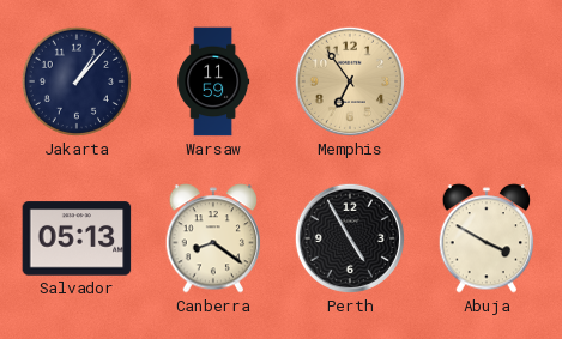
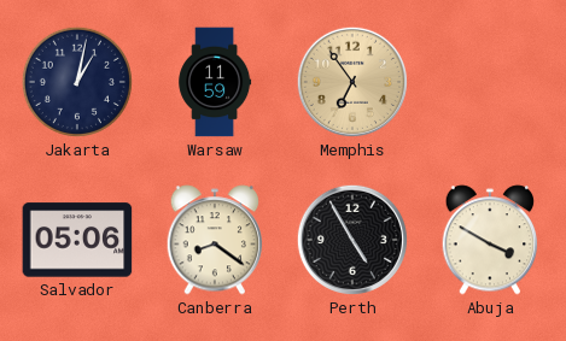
Jakarta: 1:07 -> 1:02
Salvador: 05:13 -> 05:06
